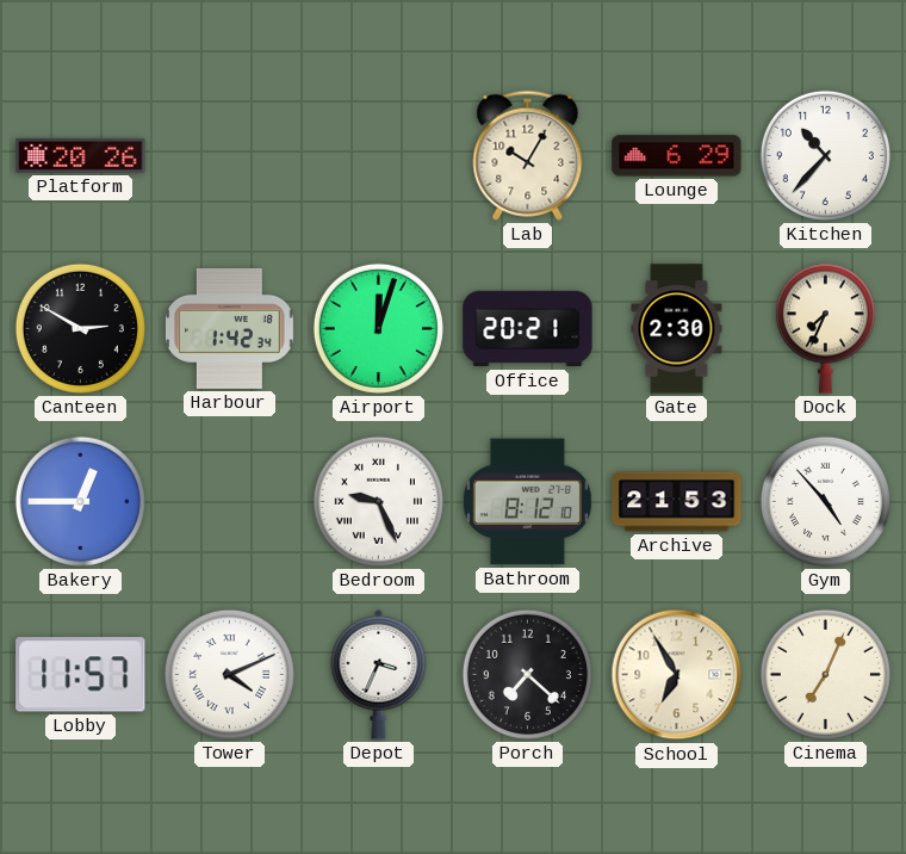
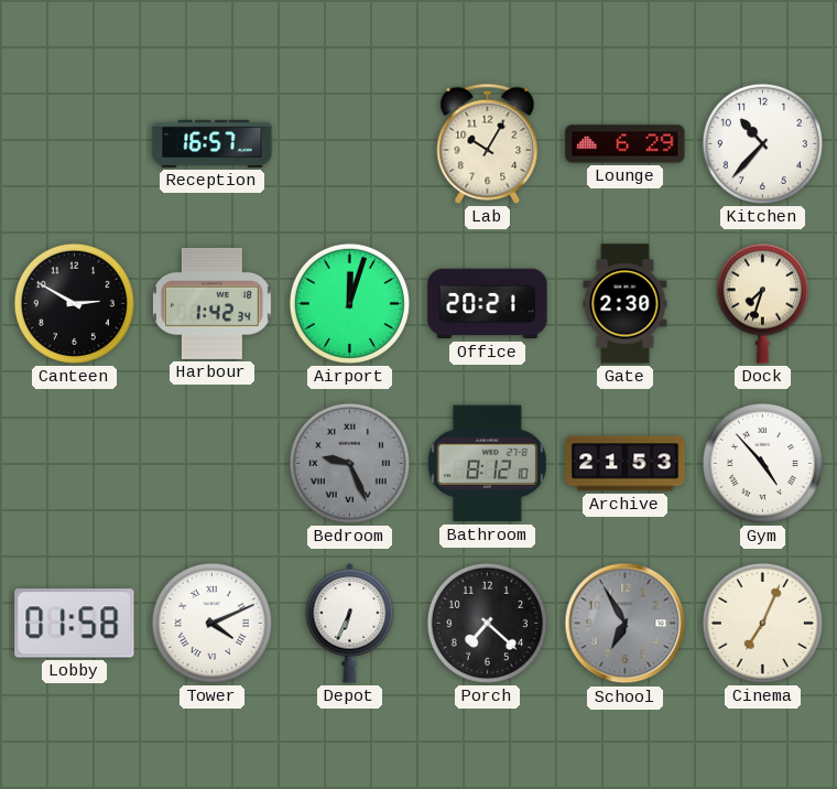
Platform: 20:26 -> none
Reception: none -> 16:57
Dock: 7:34 -> 7:33
Bakery: 12:45 -> none
Bedroom dial: white -> grey
Lobby: 11:57 -> 01:58
Depot: 3:34 -> 6:34
School dial: cream -> grey
